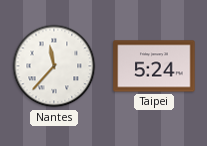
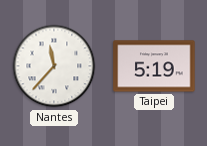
Taipei: 5:24 -> 5:19
